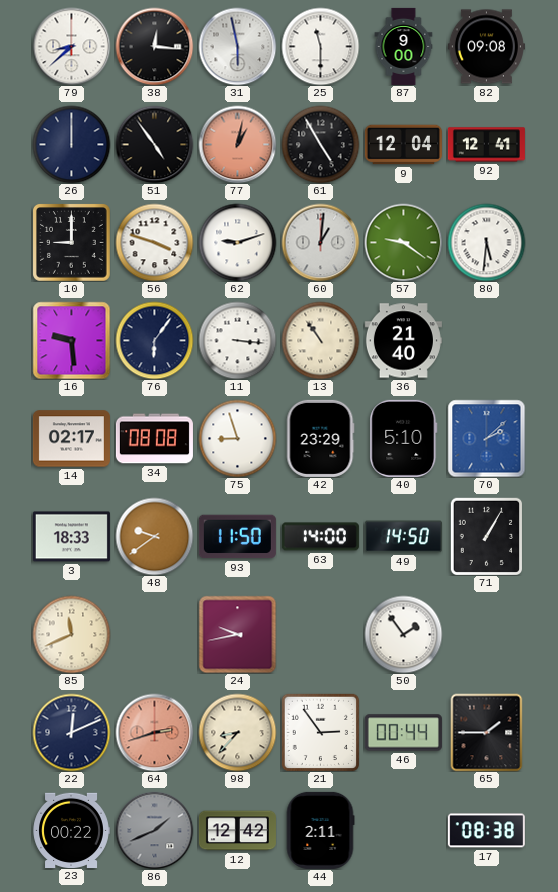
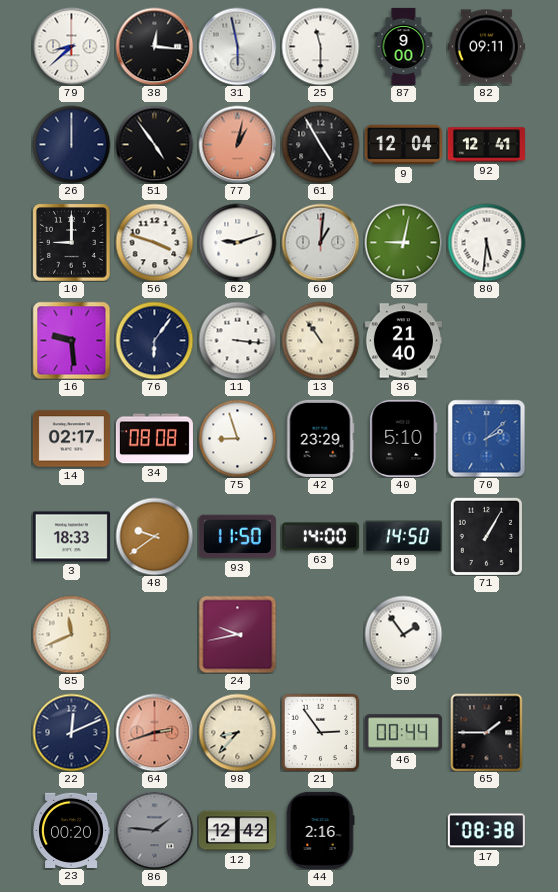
82: 09:08 -> 09:11
57: 9:21 -> 9:02
23: 00:22 -> 00:20
86: 1:41 -> 1:46
44: 2:11 -> 2:16
